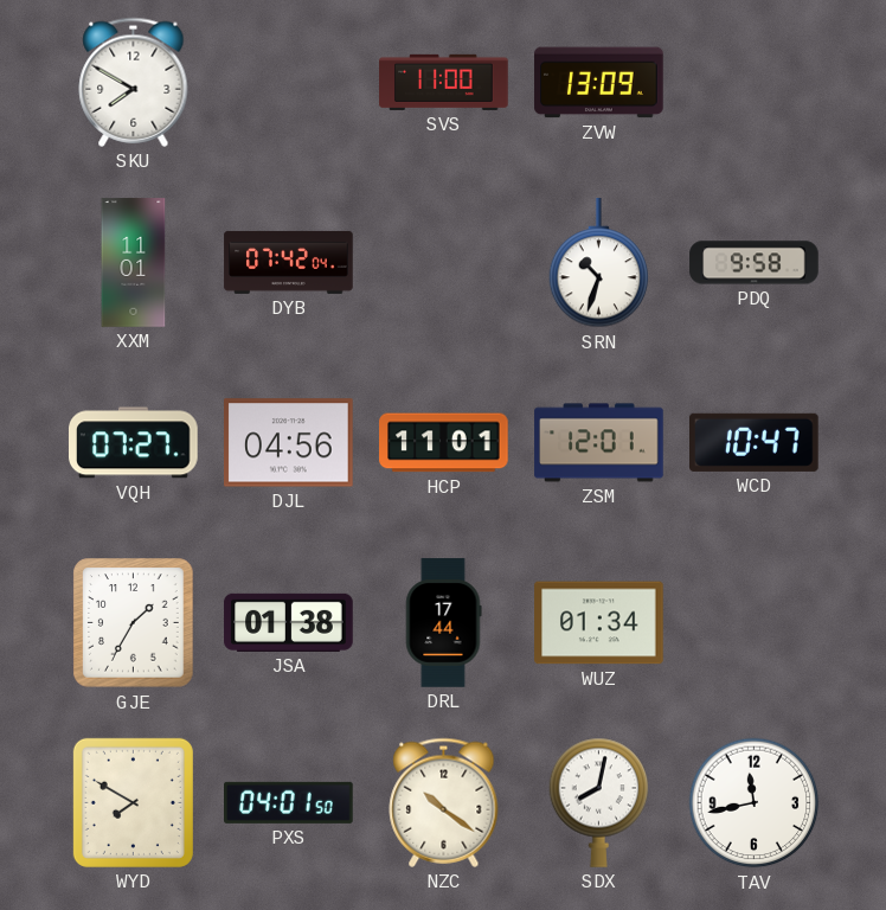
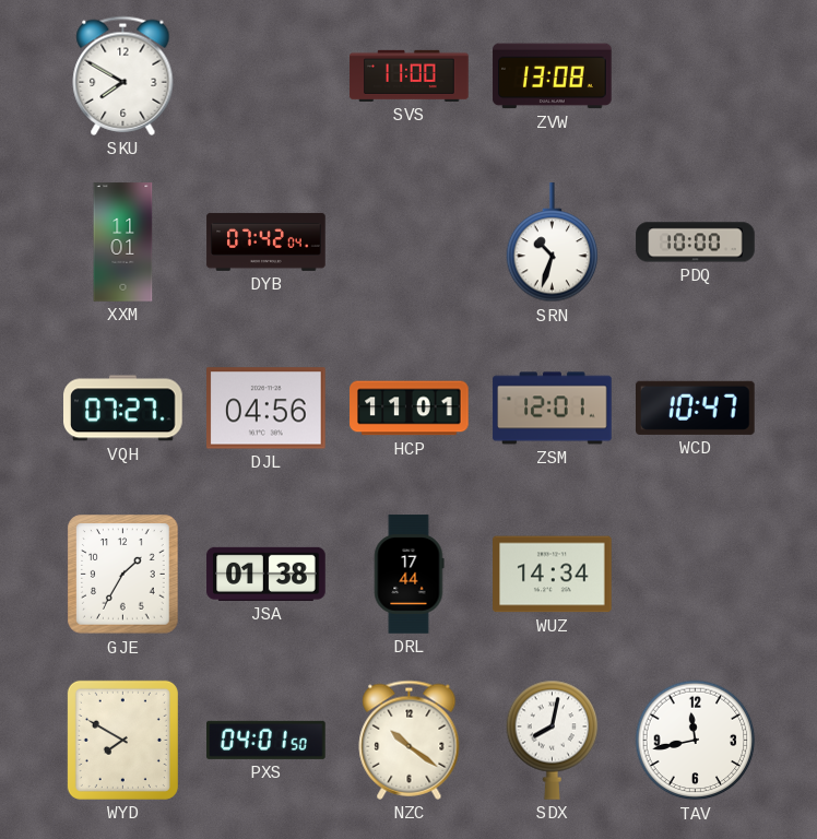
ZVW: 13:09 -> 13:08
PDQ: 9:58 -> 10:00
WUZ: 01:34 -> 14:34
